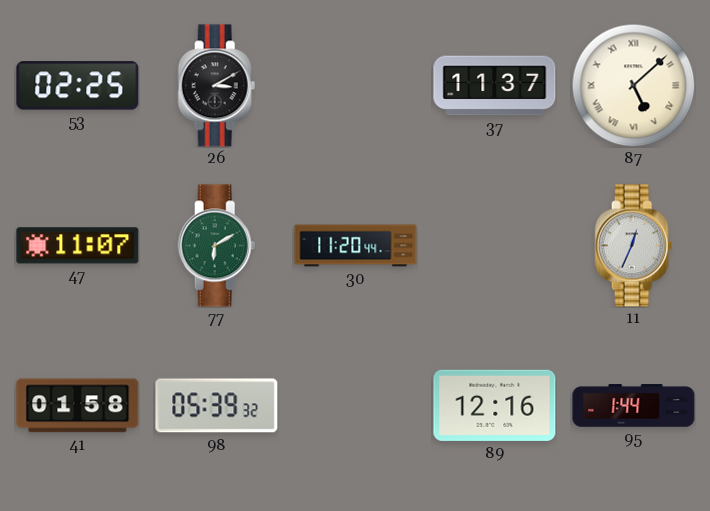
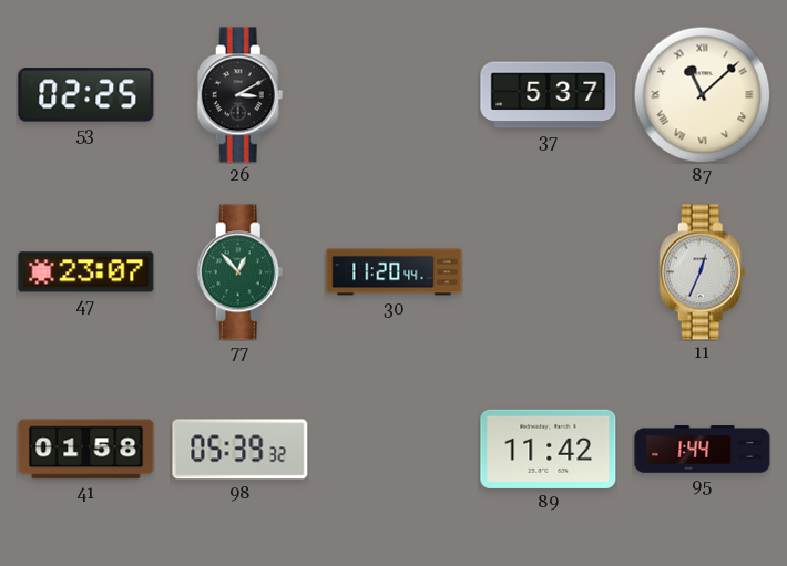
37: 11:37 -> 5:37
87: 5:08 -> 11:08
47: 11:07 -> 23:07
77: 6:10 -> 12:53
89: 12:16 -> 11:42
